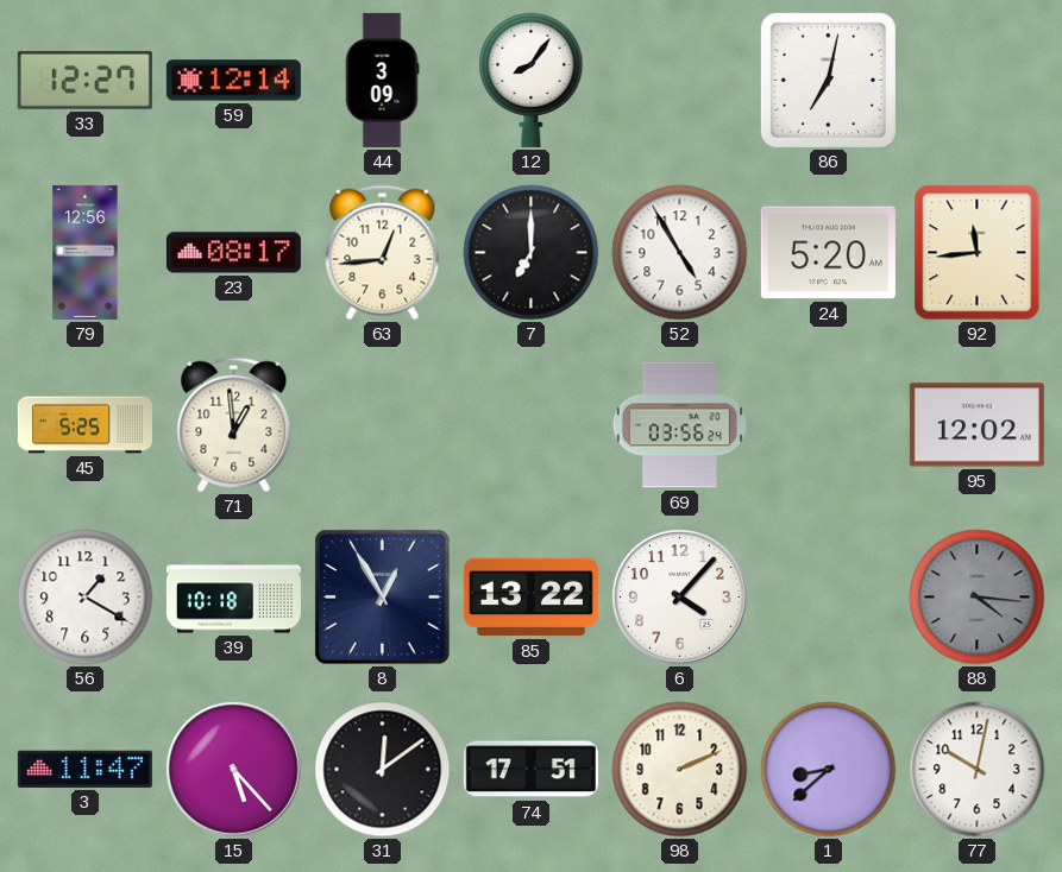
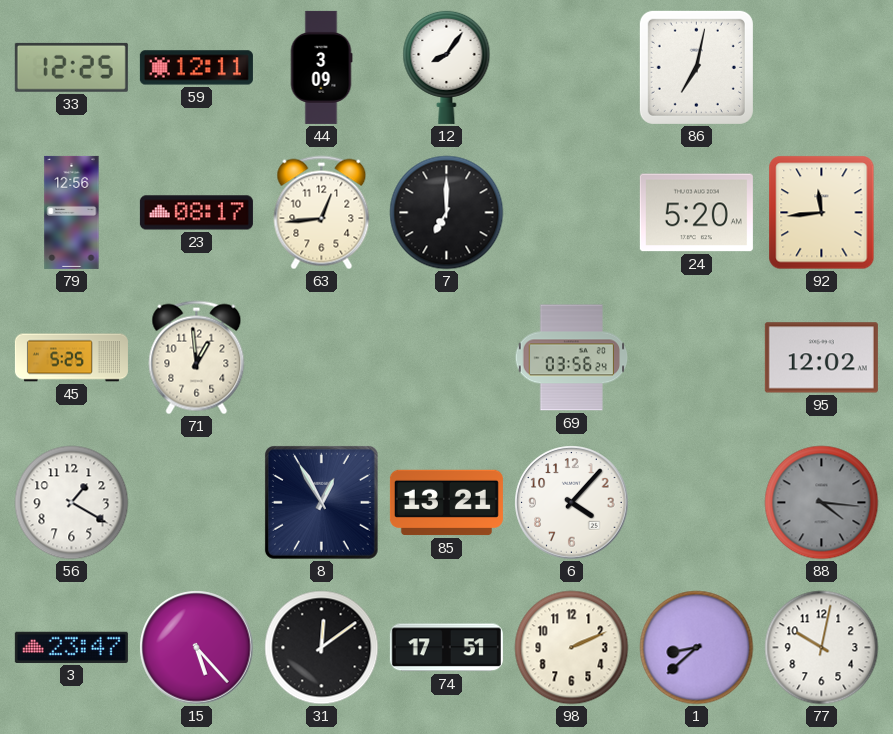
33: 12:27 -> 12:25
59: 12:14 -> 12:11
52: 4:55 -> none
39: 10:18 -> none
85: 13:22 -> 13:21
3: 11:47 -> 23:47
